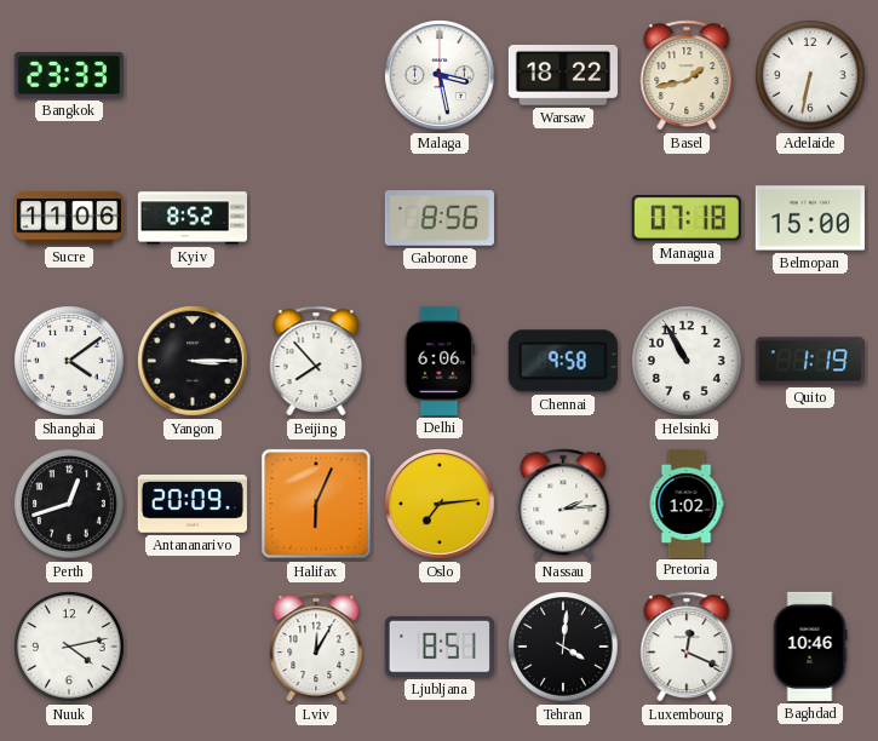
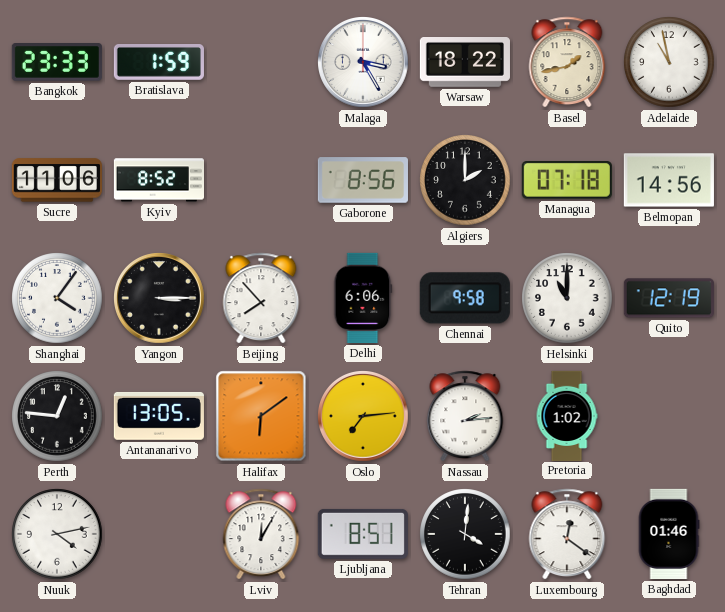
Bratislava: none -> 1:59
Malaga: 3:28 -> 3:25
Adelaide: 6:32 -> 10:58
Algiers: none -> 2:00
Belmopan: 15:00 -> 14:56
Shanghai: 4:09 -> 4:06
Helsinki: 10:55 -> 11:00
Quito: 1:19 -> 12:19
Perth: 12:42 -> 12:46
Antananarivo: 20:09 -> 13:05
Halifax: 6:04 -> 6:09
Luxembourg: 12:19 -> 12:21
Baghdad: 10:46 -> 01:46
